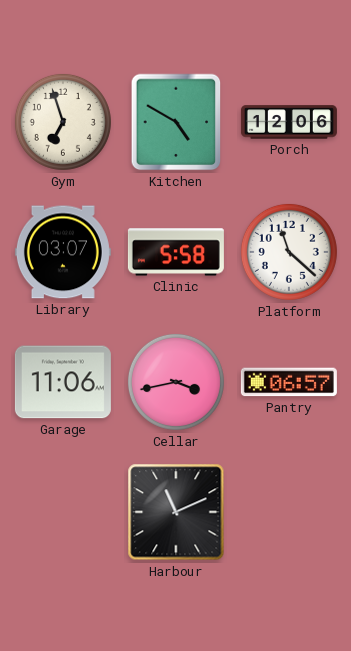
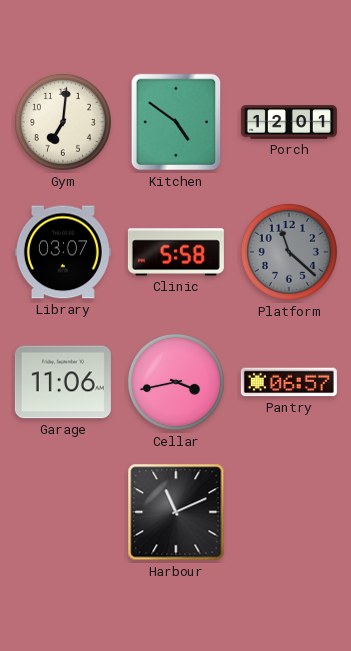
Gym: 6:57 -> 7:01
Kitchen: 4:50 -> 4:51
Porch: 12:06 -> 12:01
Platform dial: white -> grey
